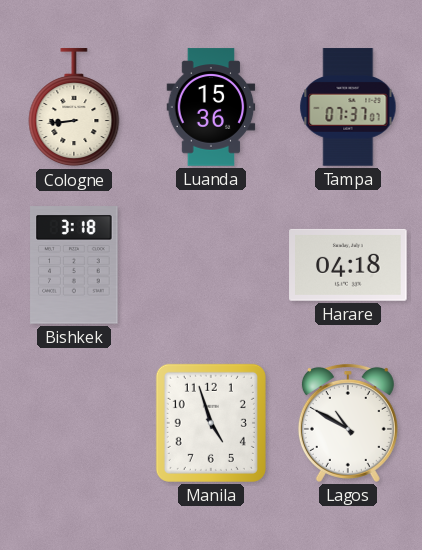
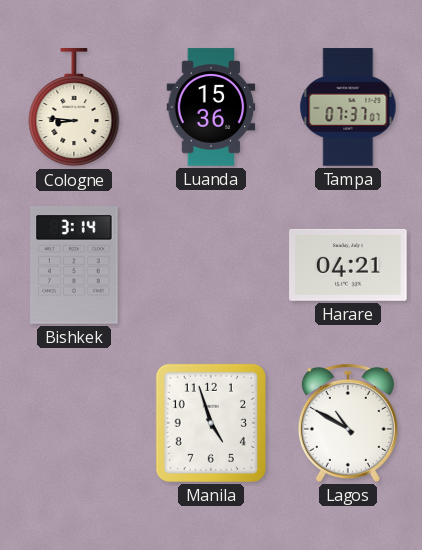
Cologne: 8:44 -> 8:46
Bishkek: 3:18 -> 3:14
Harare: 04:18 -> 04:21
